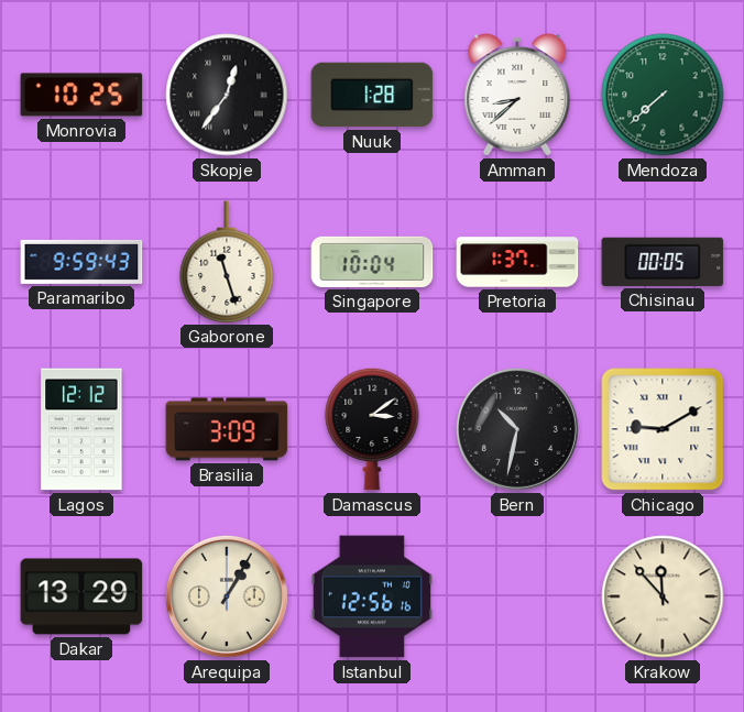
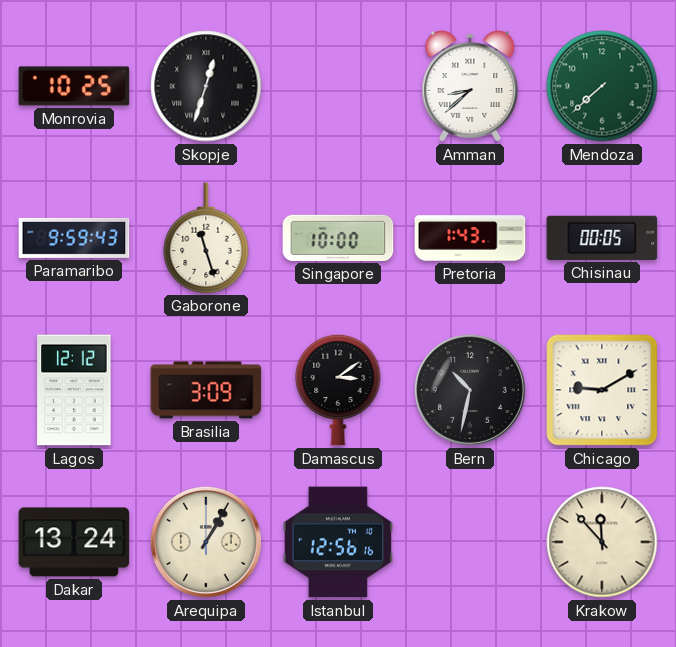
Skopje: 12:36 -> 12:33
Nuuk: 1:28 -> none
Singapore: 10:04 -> 10:00
Pretoria: 1:37 -> 1:43
Dakar: 13:29 -> 13:24
